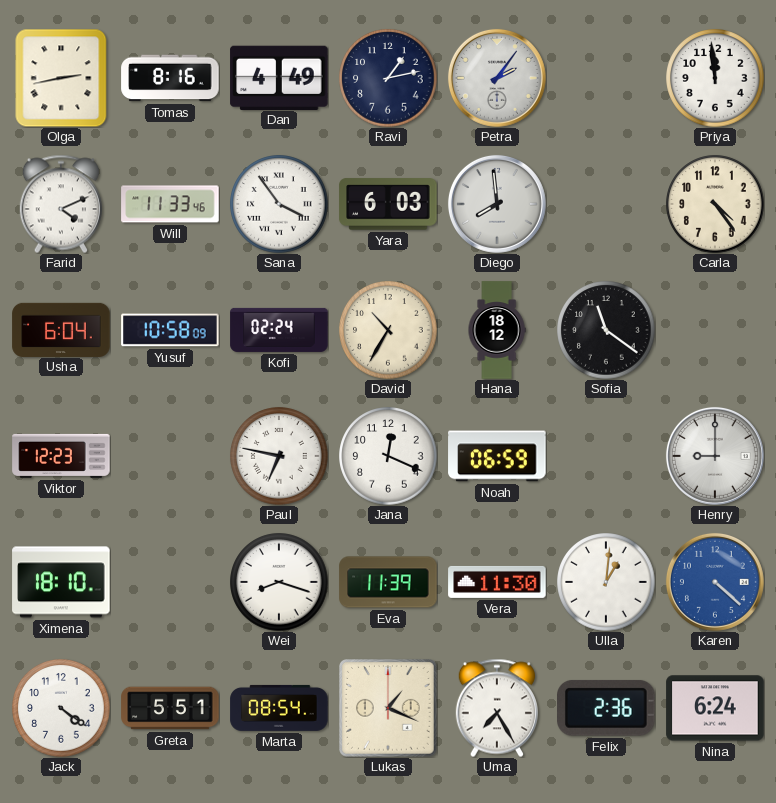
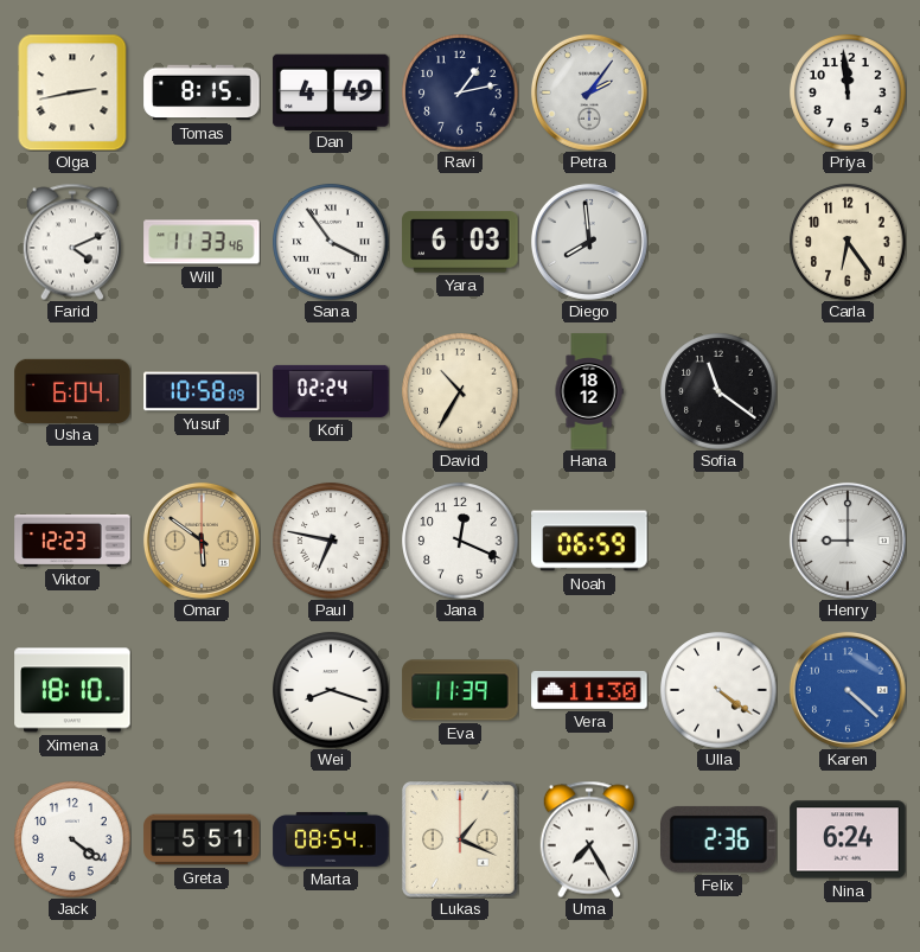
Tomas: 8:16 -> 8:15
Carla: 4:24 -> 6:24
Omar: none -> 5:51
Ulla: 1:01 -> 4:21
